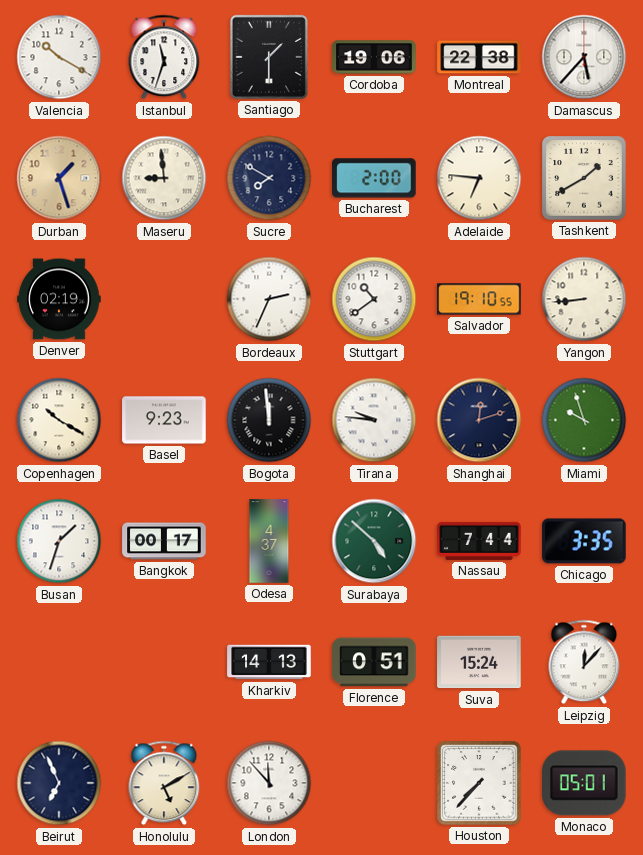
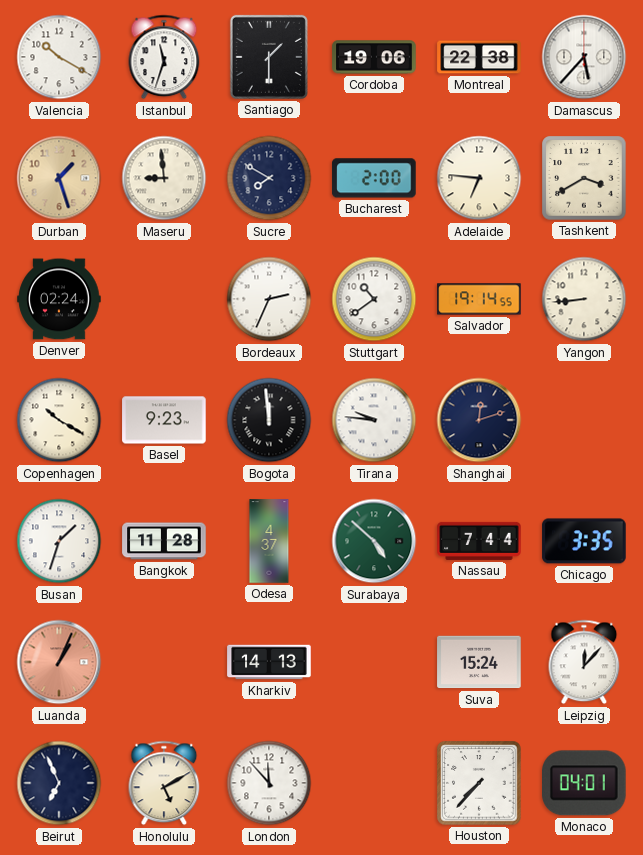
Tashkent: 1:40 -> 3:40
Denver: 02:19 -> 02:24
Salvador: 19:10 -> 19:14
Miami: 9:57 -> none
Bangkok: 00:17 -> 11:28
Luanda: none -> 1:04
Florence: 0:51 -> none
Monaco: 05:01 -> 04:01
